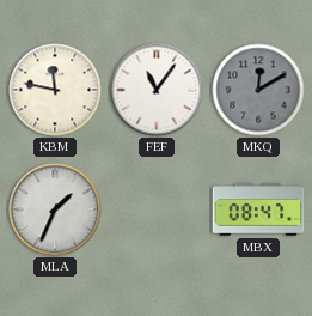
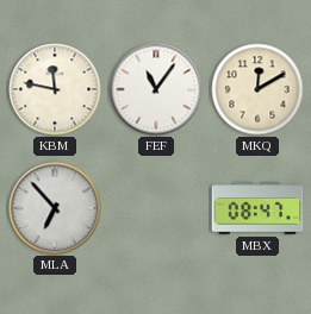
MKQ dial: grey -> cream
MLA: 1:34 -> 6:53
